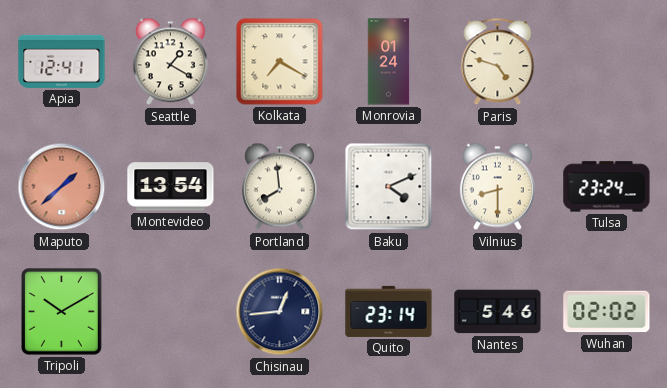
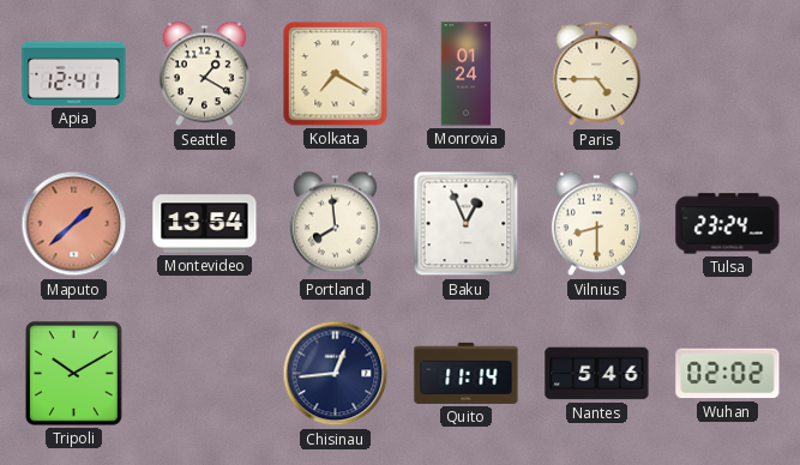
Paris: 4:48 -> 4:45
Baku: 4:11 -> 12:56
Quito: 23:14 -> 11:14
